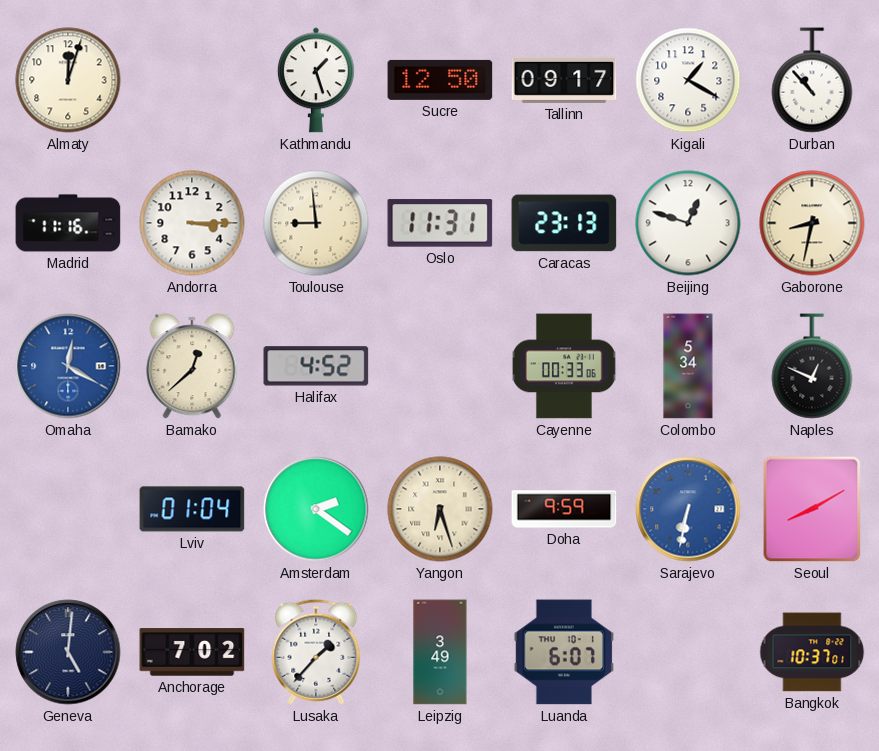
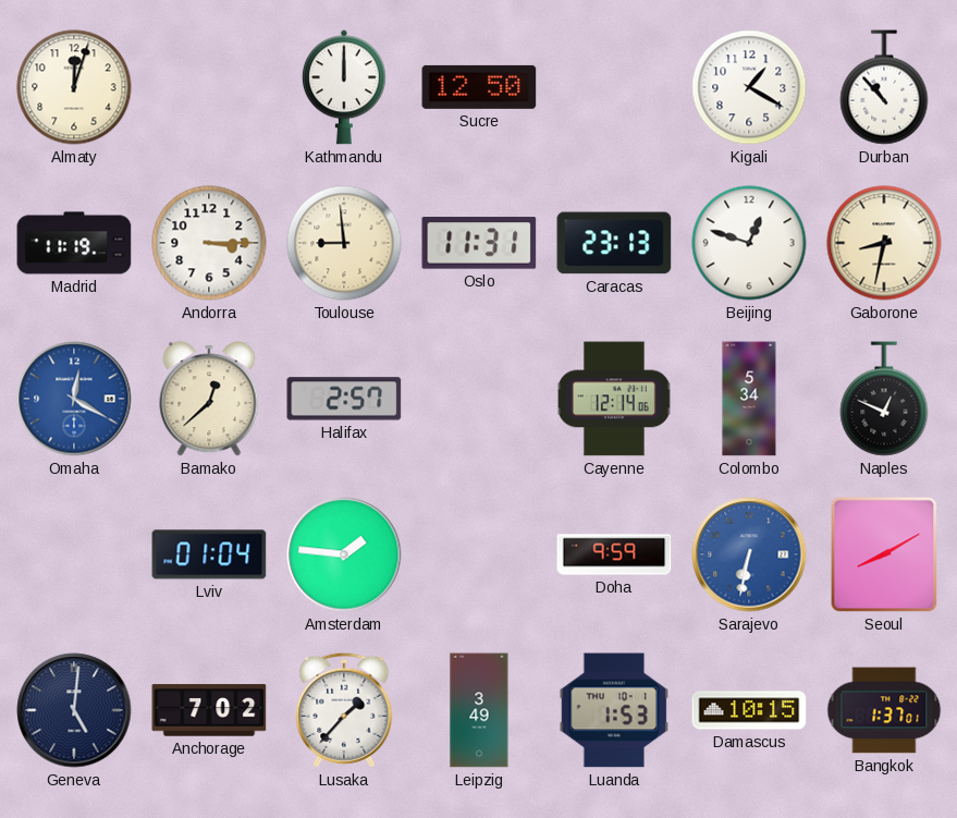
Kathmandu: 1:27 -> 12:00
Tallinn: 09:17 -> none
Madrid: 11:16 -> 11:19
Halifax: 4:52 -> 2:57
Cayenne: 00:33 -> 12:14
Amsterdam: 2:21 -> 1:46
Yangon: 6:27 -> none
Luanda: 6:07 -> 1:53
Damascus: none -> 10:15
Bangkok: 10:37 -> 1:37
